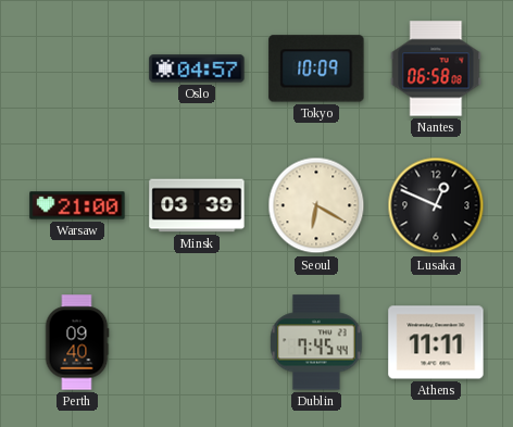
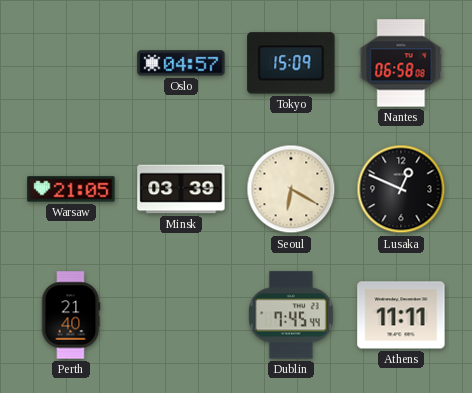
Tokyo: 10:09 -> 15:09
Warsaw: 21:00 -> 21:05
Perth: 09:40 -> 21:40
